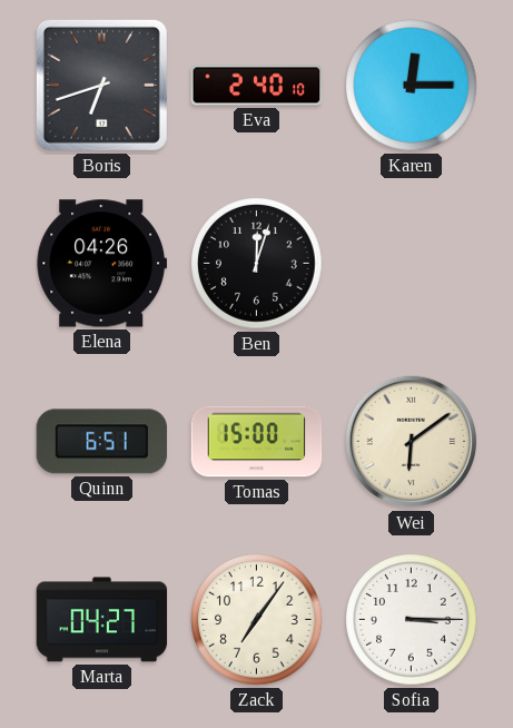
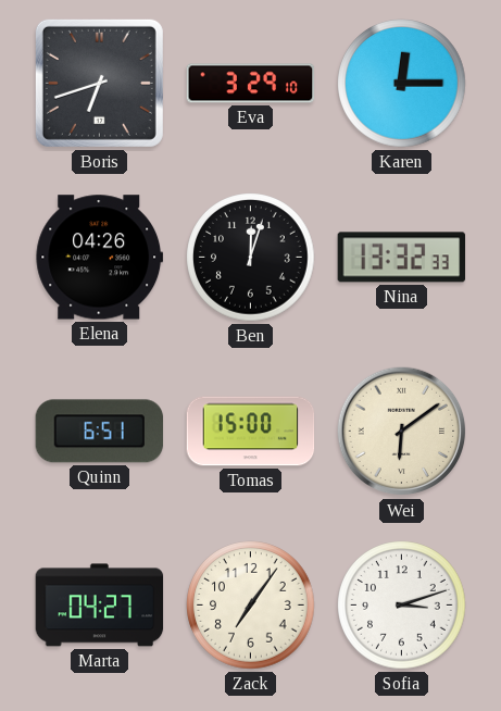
Eva: 2:40 -> 3:29
Nina: none -> 13:32
Sofia: 3:15 -> 3:12
